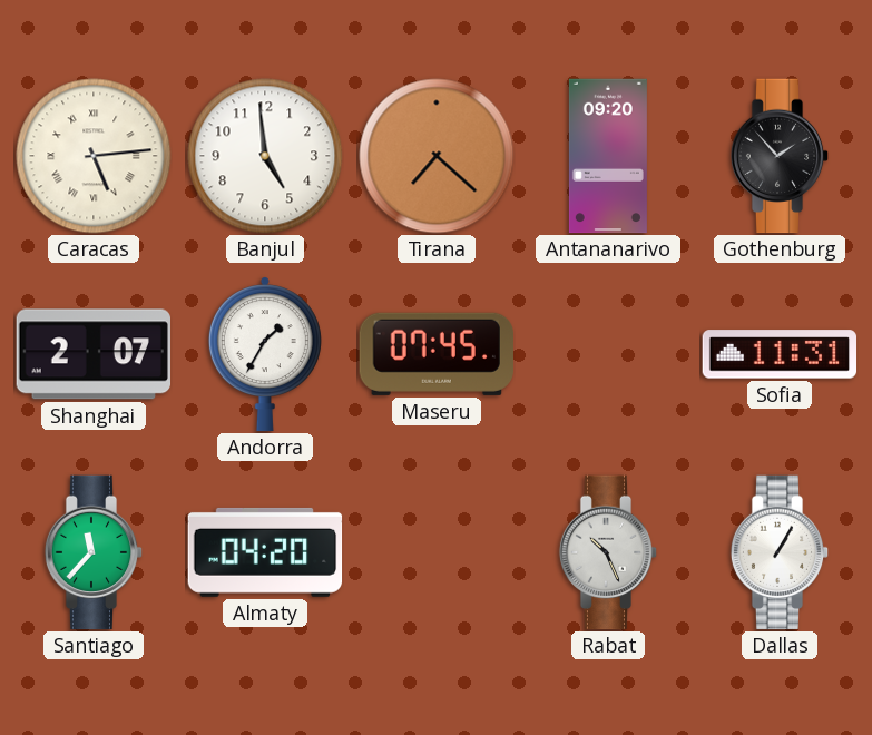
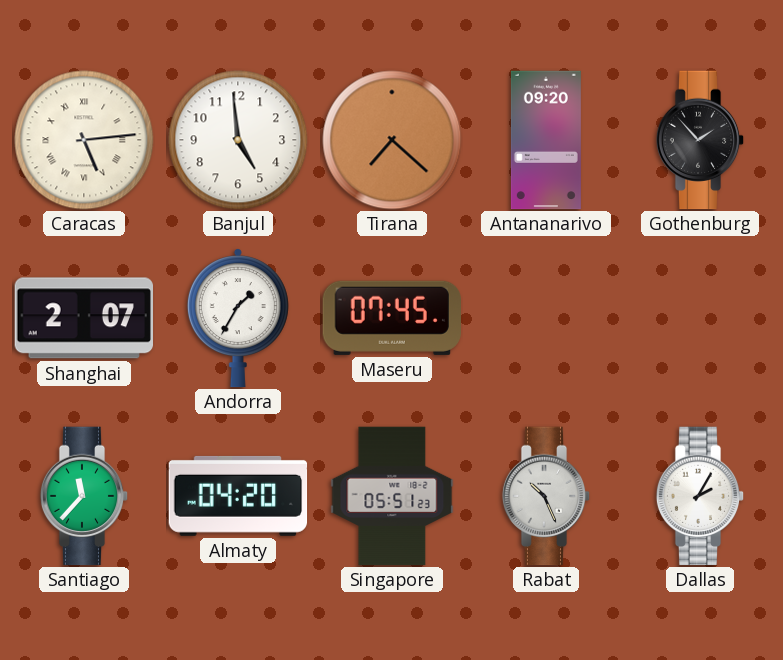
Sofia: 11:31 -> none
Singapore: none -> 05:51
Dallas: 1:05 -> 2:05
